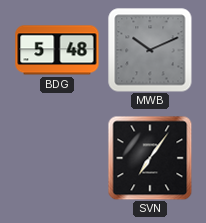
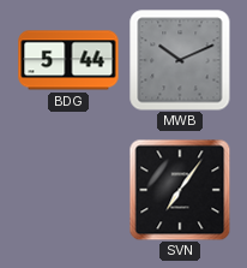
BDG: 5:48 -> 5:44
